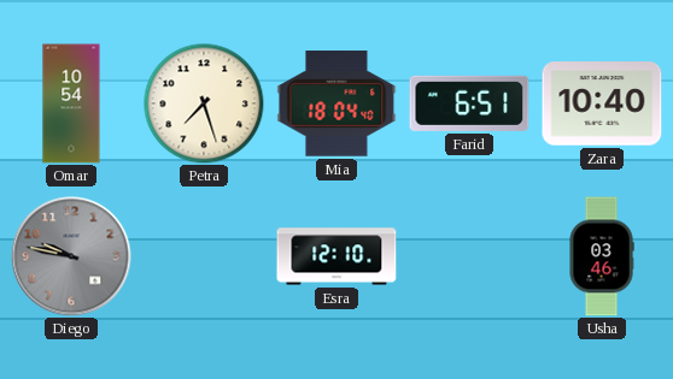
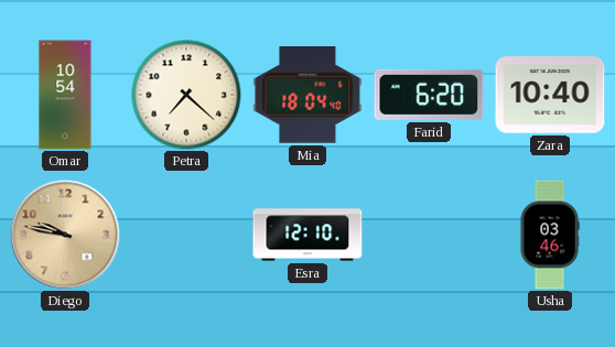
Petra: 7:27 -> 7:22
Farid: 6:51 -> 6:20
Diego dial: grey -> champagne
